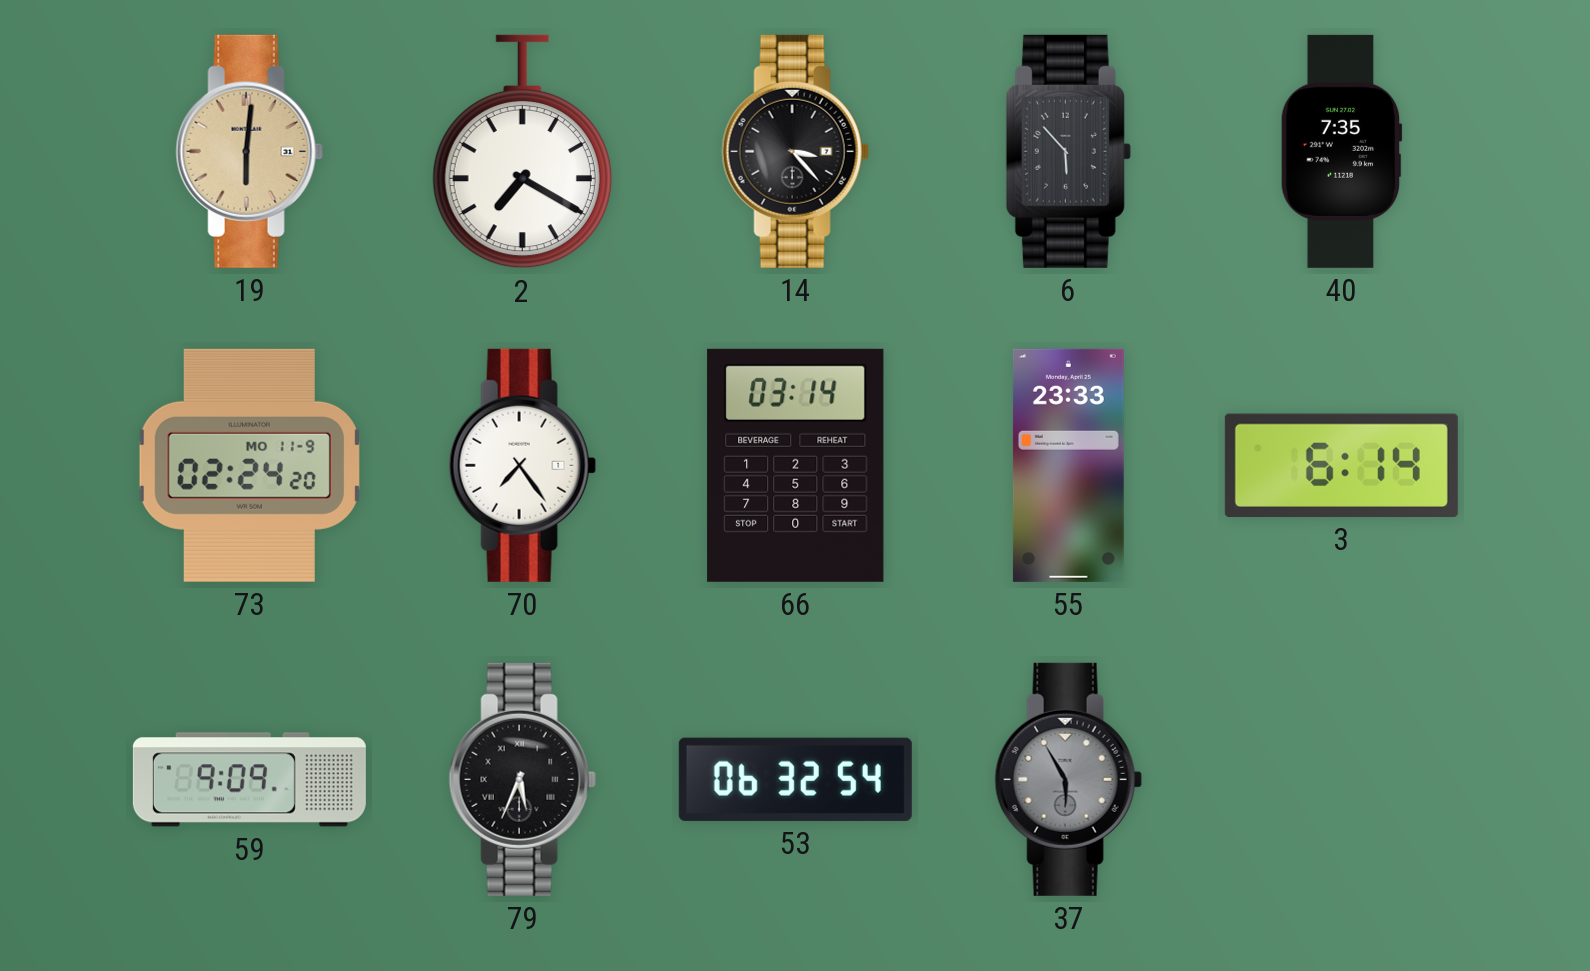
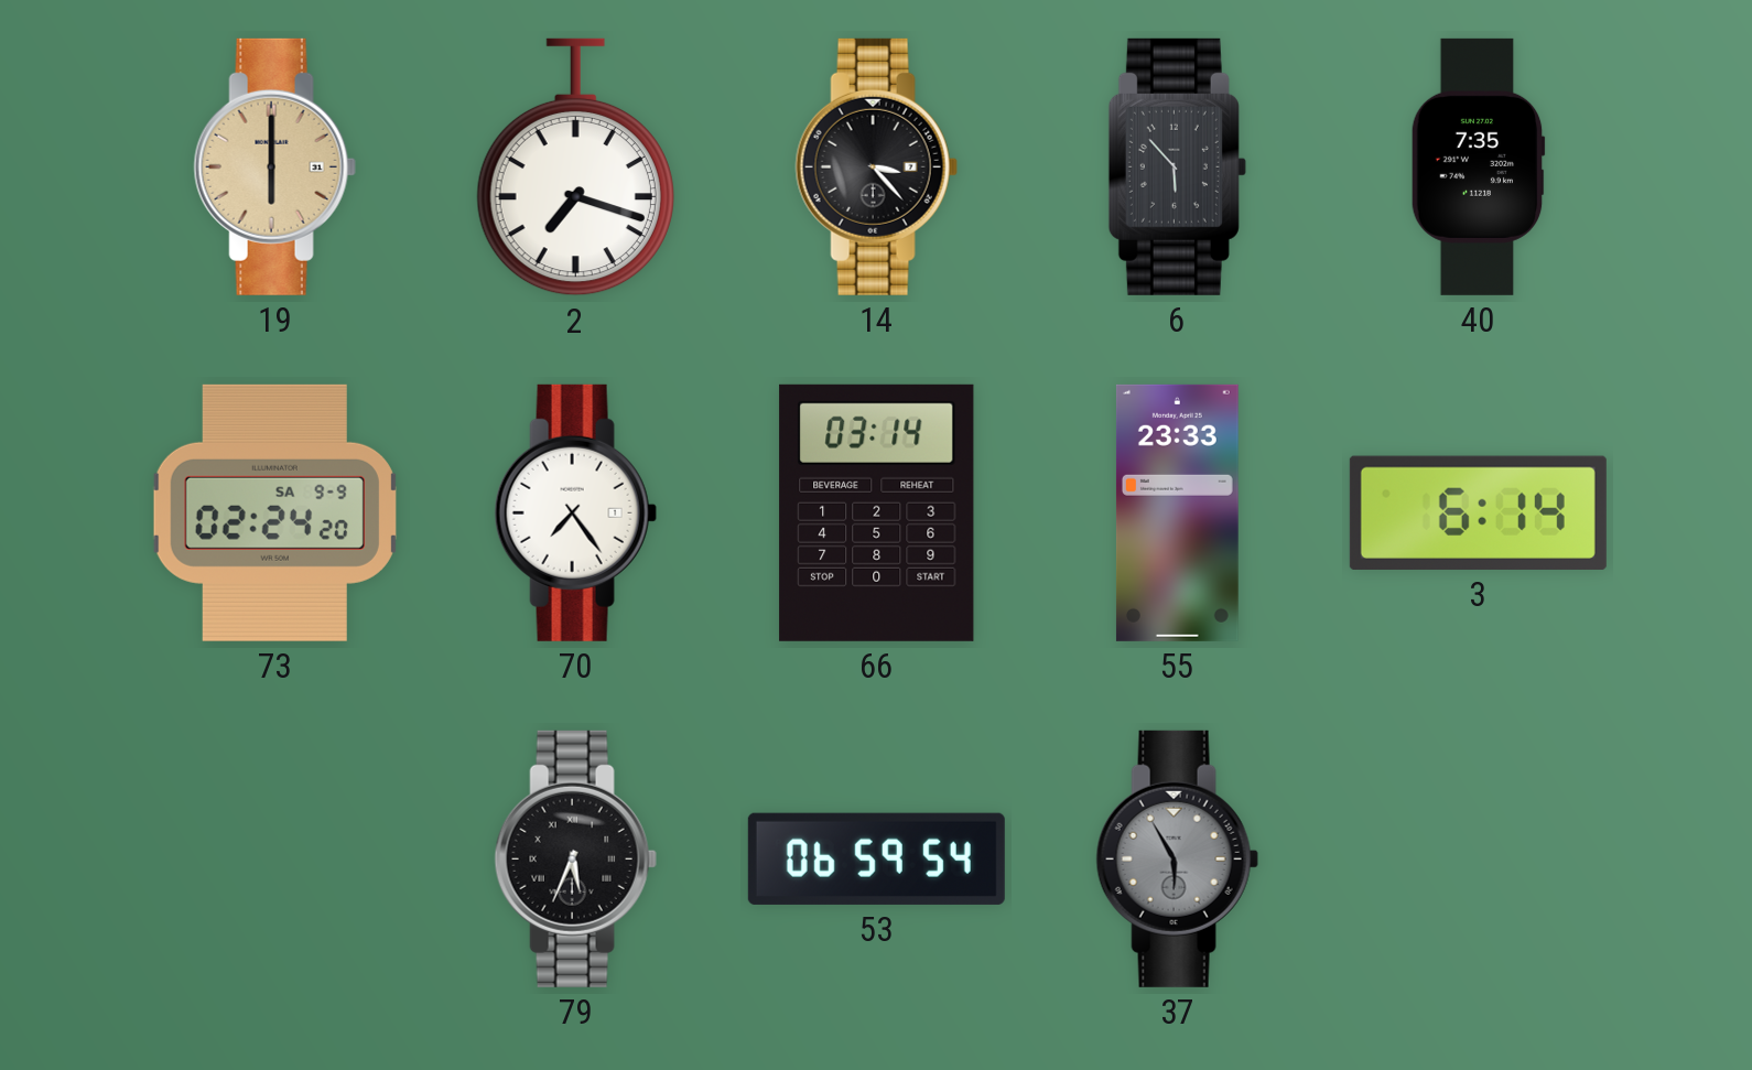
19: 6:01 -> 6:00
2: 7:20 -> 7:18
73 date: MO 11-9 -> SA 9-9
59: 9:09 -> none
53: 06:32 -> 06:59
